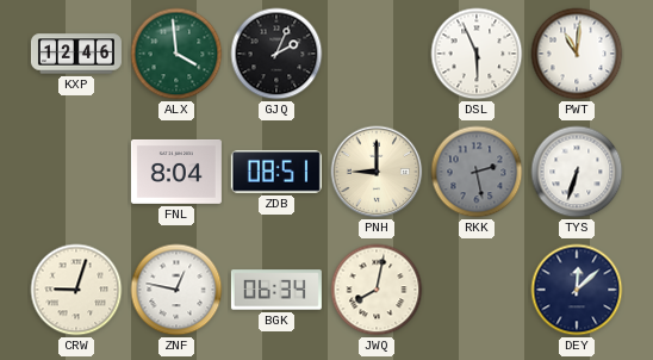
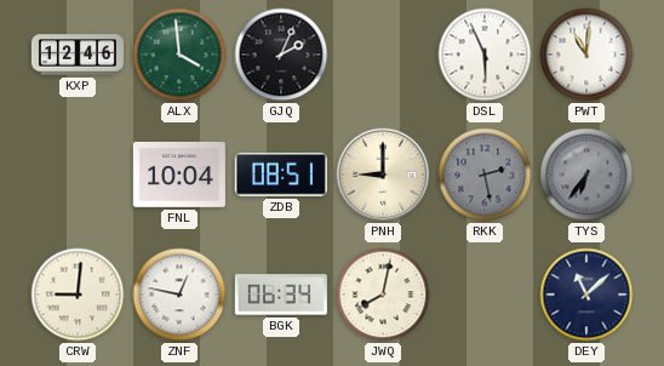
FNL: 8:04 -> 10:04
TYS: 6:33 -> 6:36
TYS dial: white -> grey
CRW: 9:03 -> 9:01
DEY: 12:08 -> 11:08
